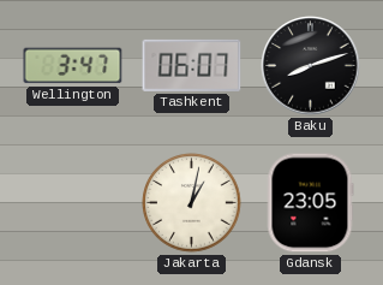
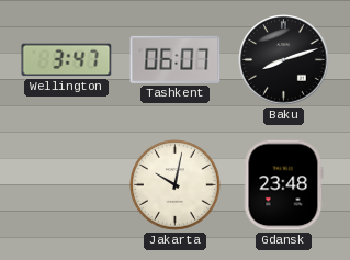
Jakarta: 1:02 -> 10:02
Gdansk: 23:05 -> 23:48
